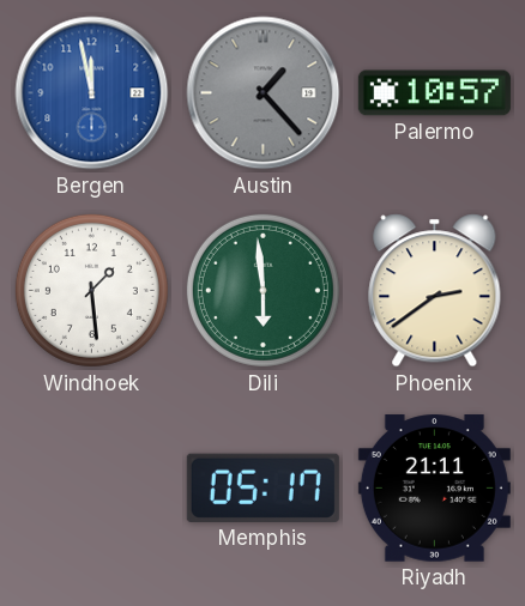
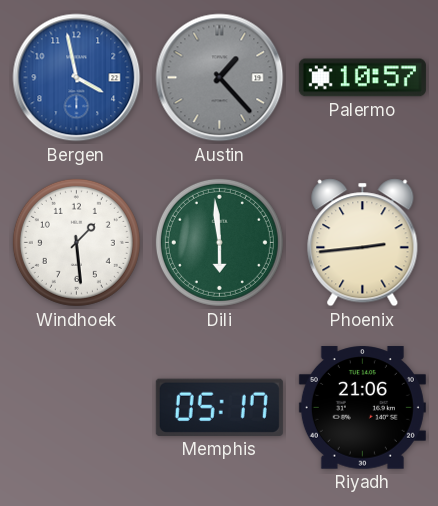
Bergen: 11:58 -> 3:58
Phoenix: 2:39 -> 2:44
Riyadh: 21:11 -> 21:06
